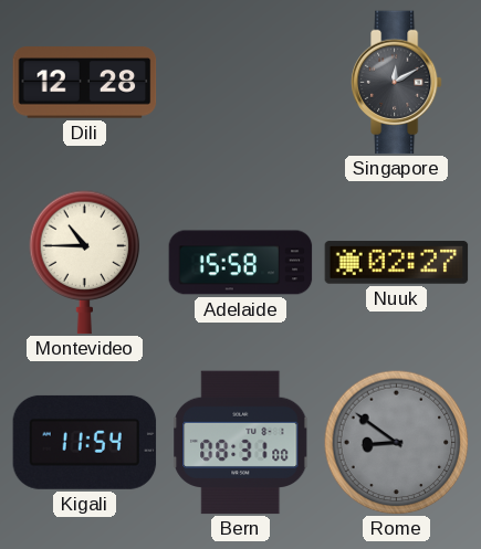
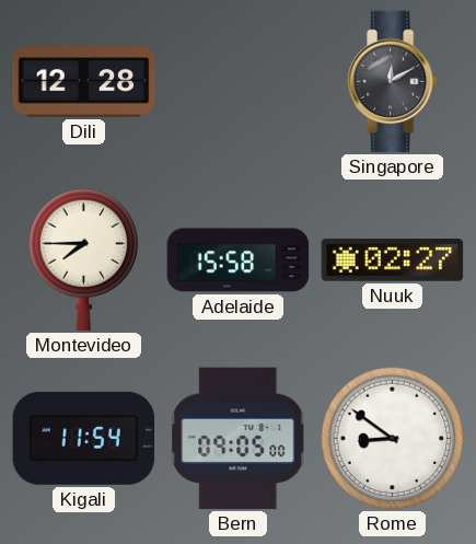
Montevideo: 10:45 -> 7:45
Bern: 08:31 -> 09:05
Rome dial: grey -> white
